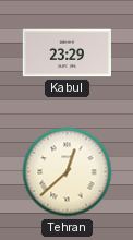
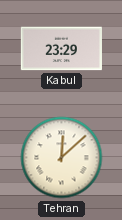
Tehran: 12:38 -> 12:08
